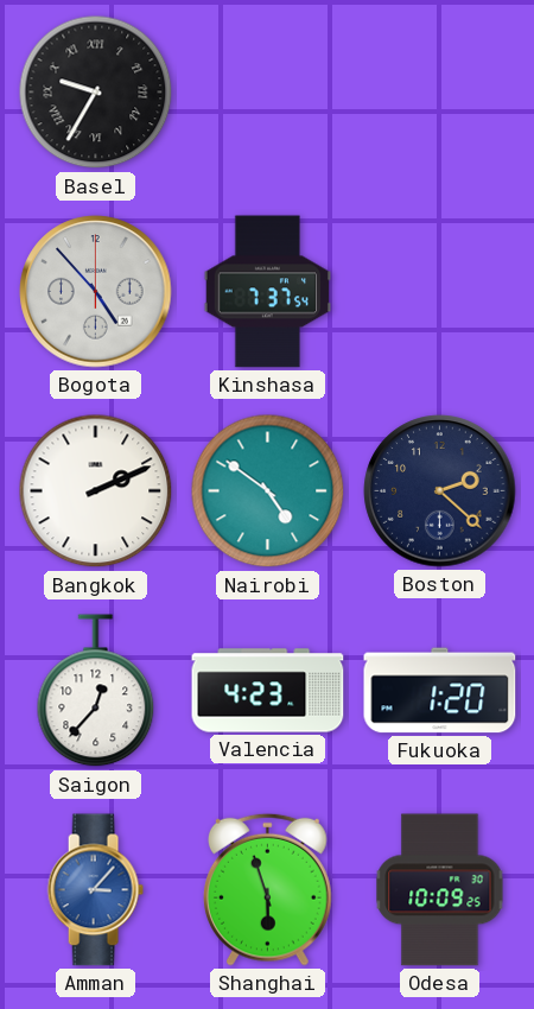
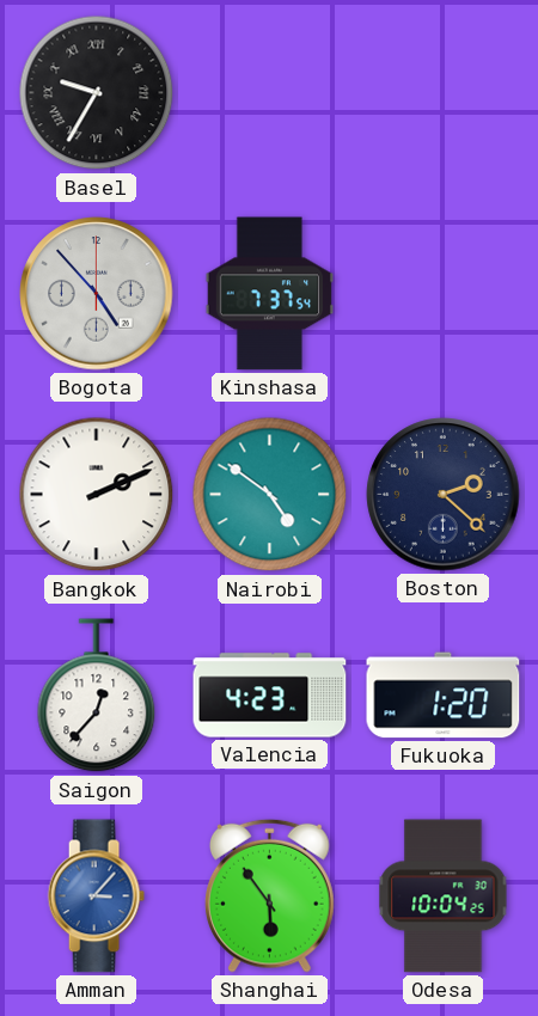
Shanghai: 5:57 -> 5:54
Odesa: 10:09 -> 10:04
